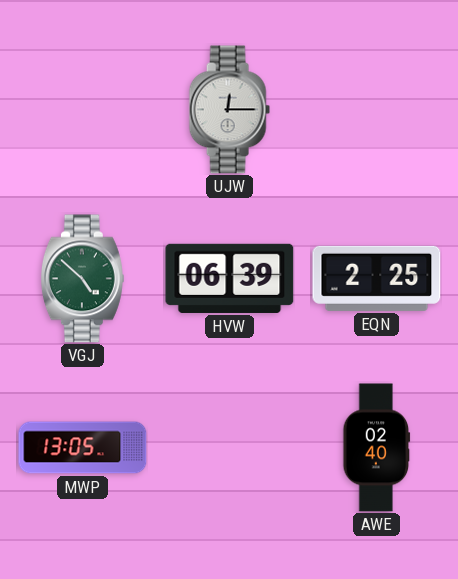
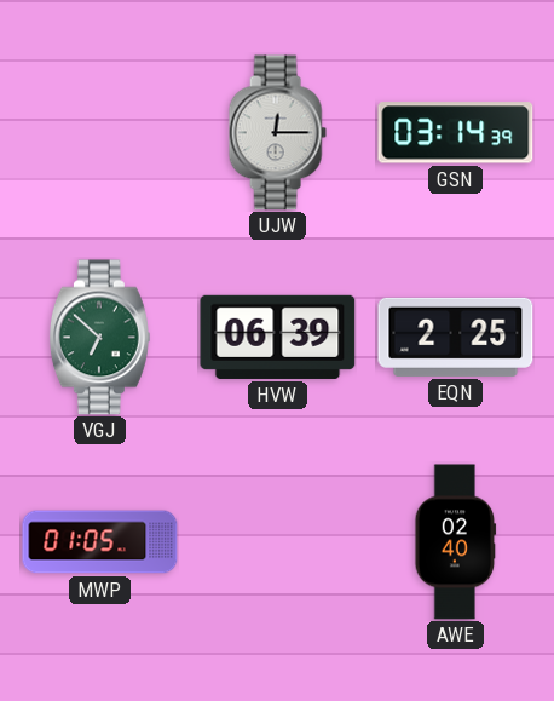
GSN: none -> 03:14
VGJ: 4:52 -> 6:52
MWP: 13:05 -> 01:05
